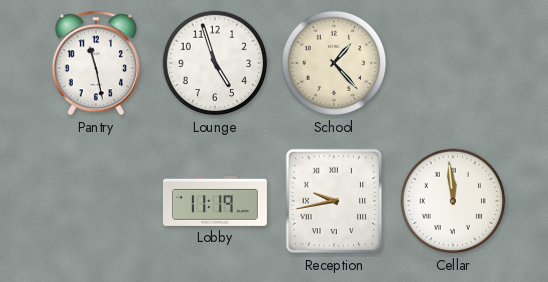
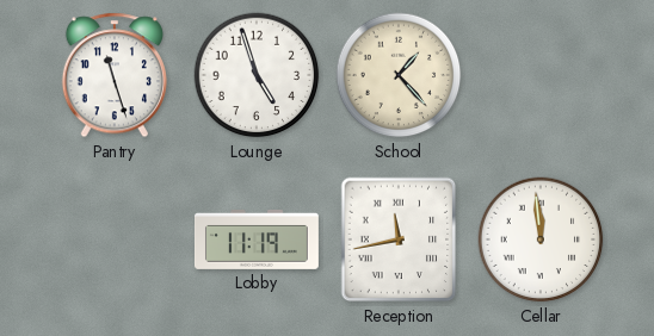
Pantry: 11:28 -> 11:27
Reception: 9:43 -> 11:43
